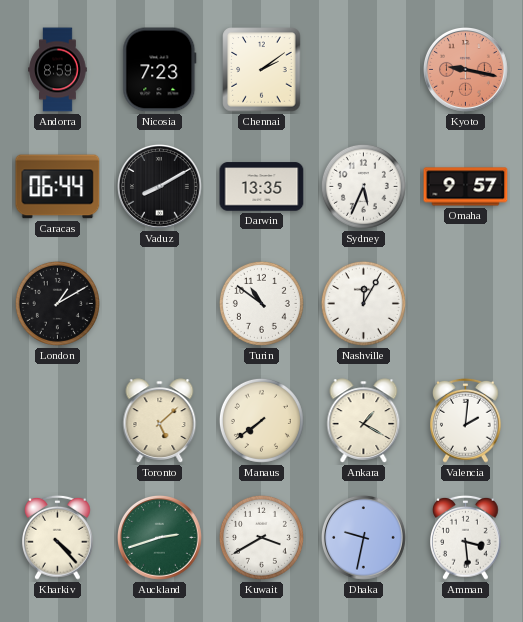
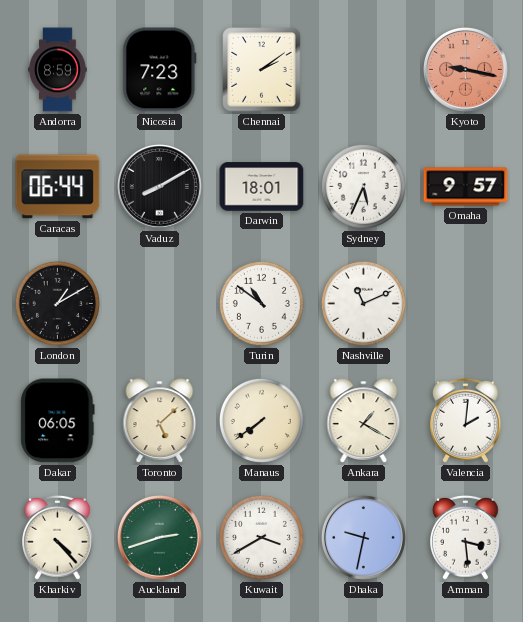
Darwin: 13:35 -> 18:01
Nashville: 12:05 -> 11:11
Dakar: none -> 06:05
